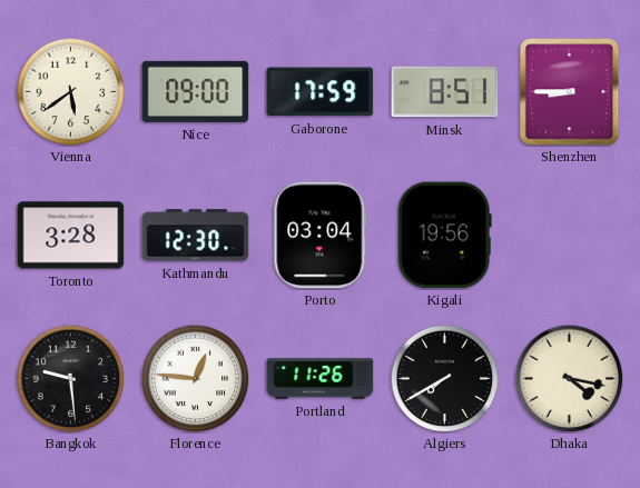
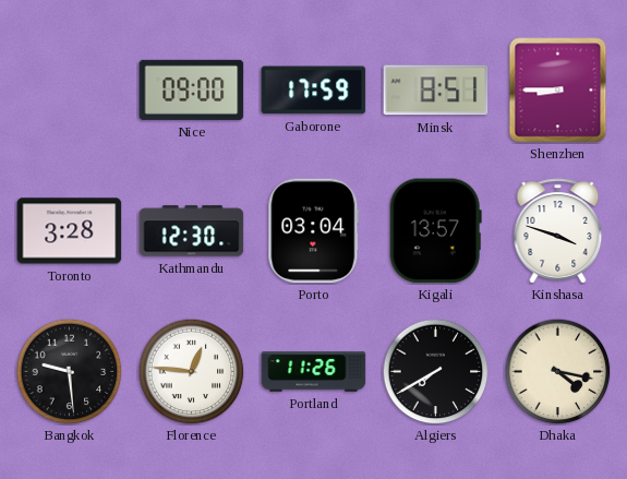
Vienna: 5:39 -> none
Kigali: 19:56 -> 13:57
Kinshasa: none -> 3:48
